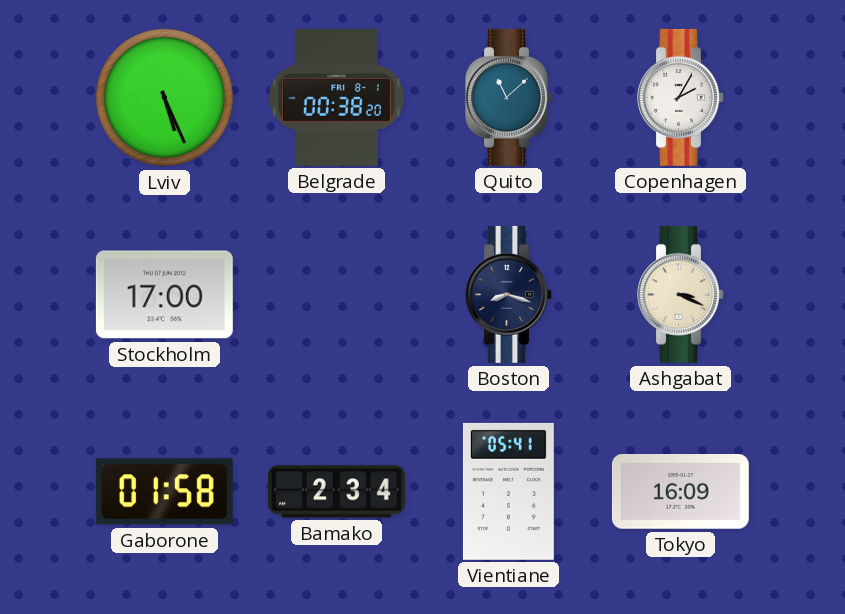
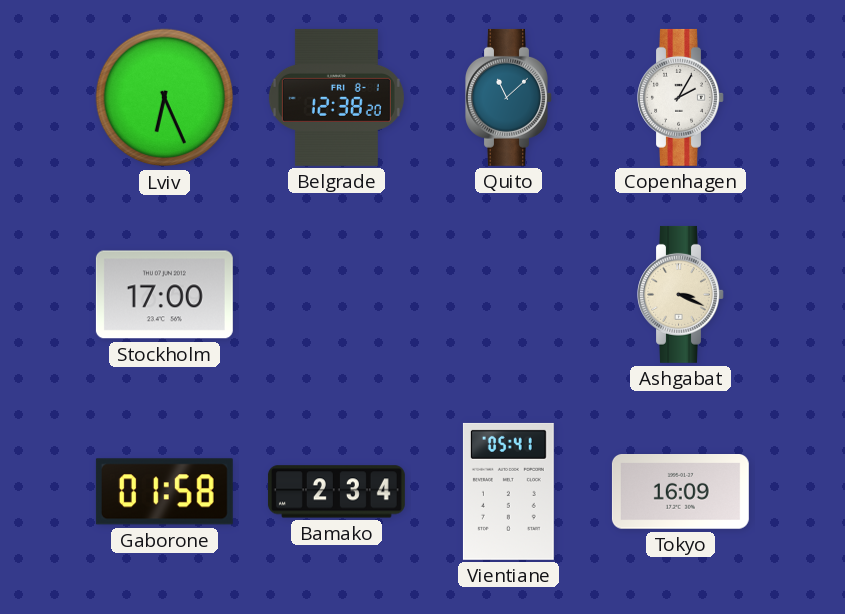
Lviv: 5:26 -> 6:26
Belgrade: 00:38 -> 12:38
Boston: 8:18 -> none
